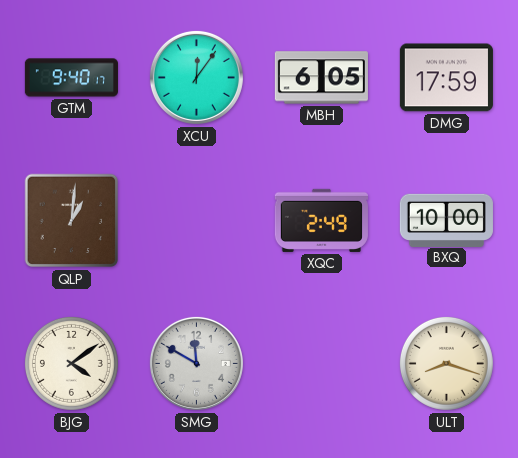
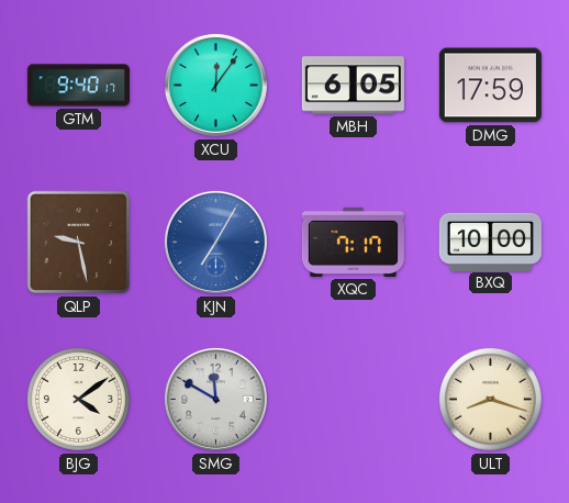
QLP: 1:01 -> 9:28
KJN: none -> 7:05
XQC: 2:49 -> 7:17
